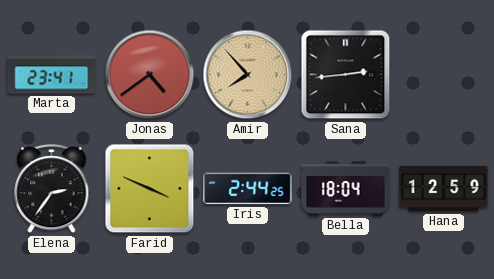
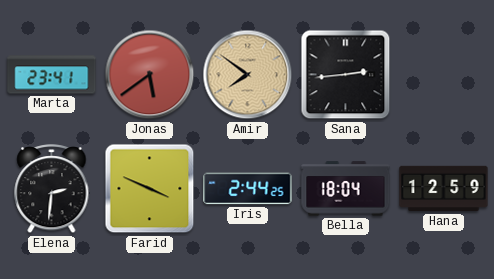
Jonas: 4:39 -> 5:39
Amir: 7:53 -> 7:51
Elena: 2:36 -> 2:31
